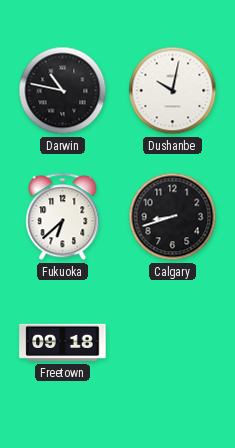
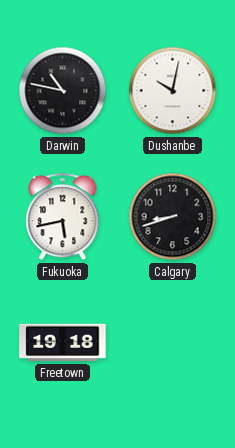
Fukuoka: 6:38 -> 5:43
Freetown: 09:18 -> 19:18
